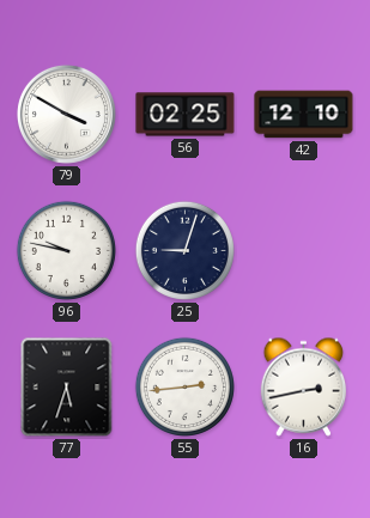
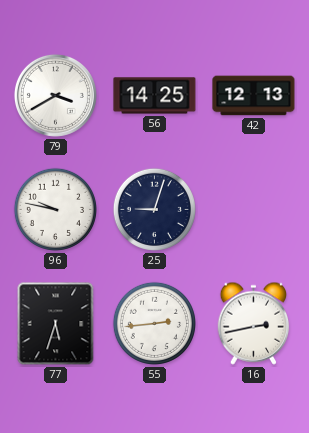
79: 3:50 -> 3:40
56: 02:25 -> 14:25
42: 12:10 -> 12:13
